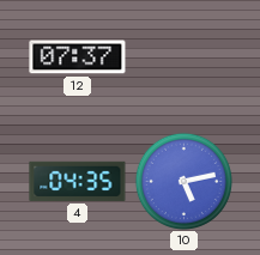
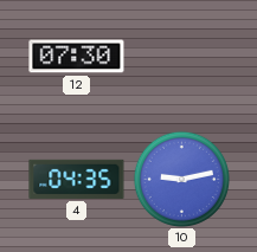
12: 07:37 -> 07:30
10: 5:13 -> 9:13
